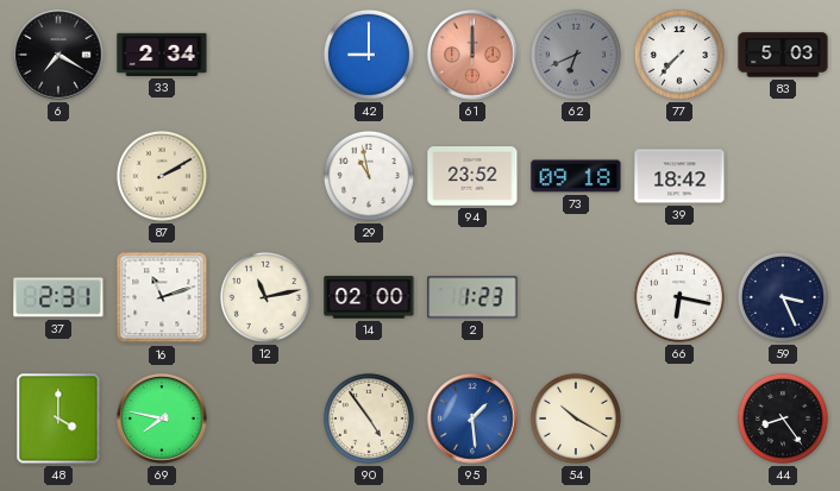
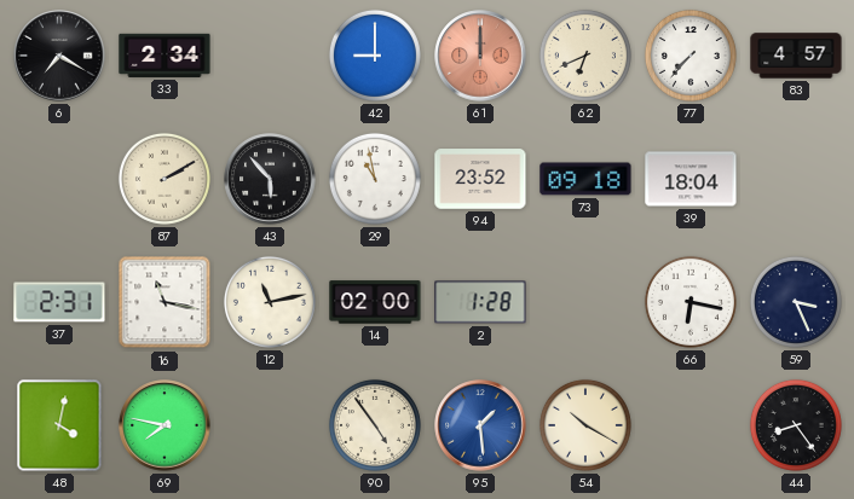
62 dial: grey -> cream
83: 5:03 -> 4:57
43: none -> 5:53
39: 18:42 -> 18:04
16: 11:12 -> 11:17
2: 1:23 -> 1:28
48: 4:00 -> 4:02
